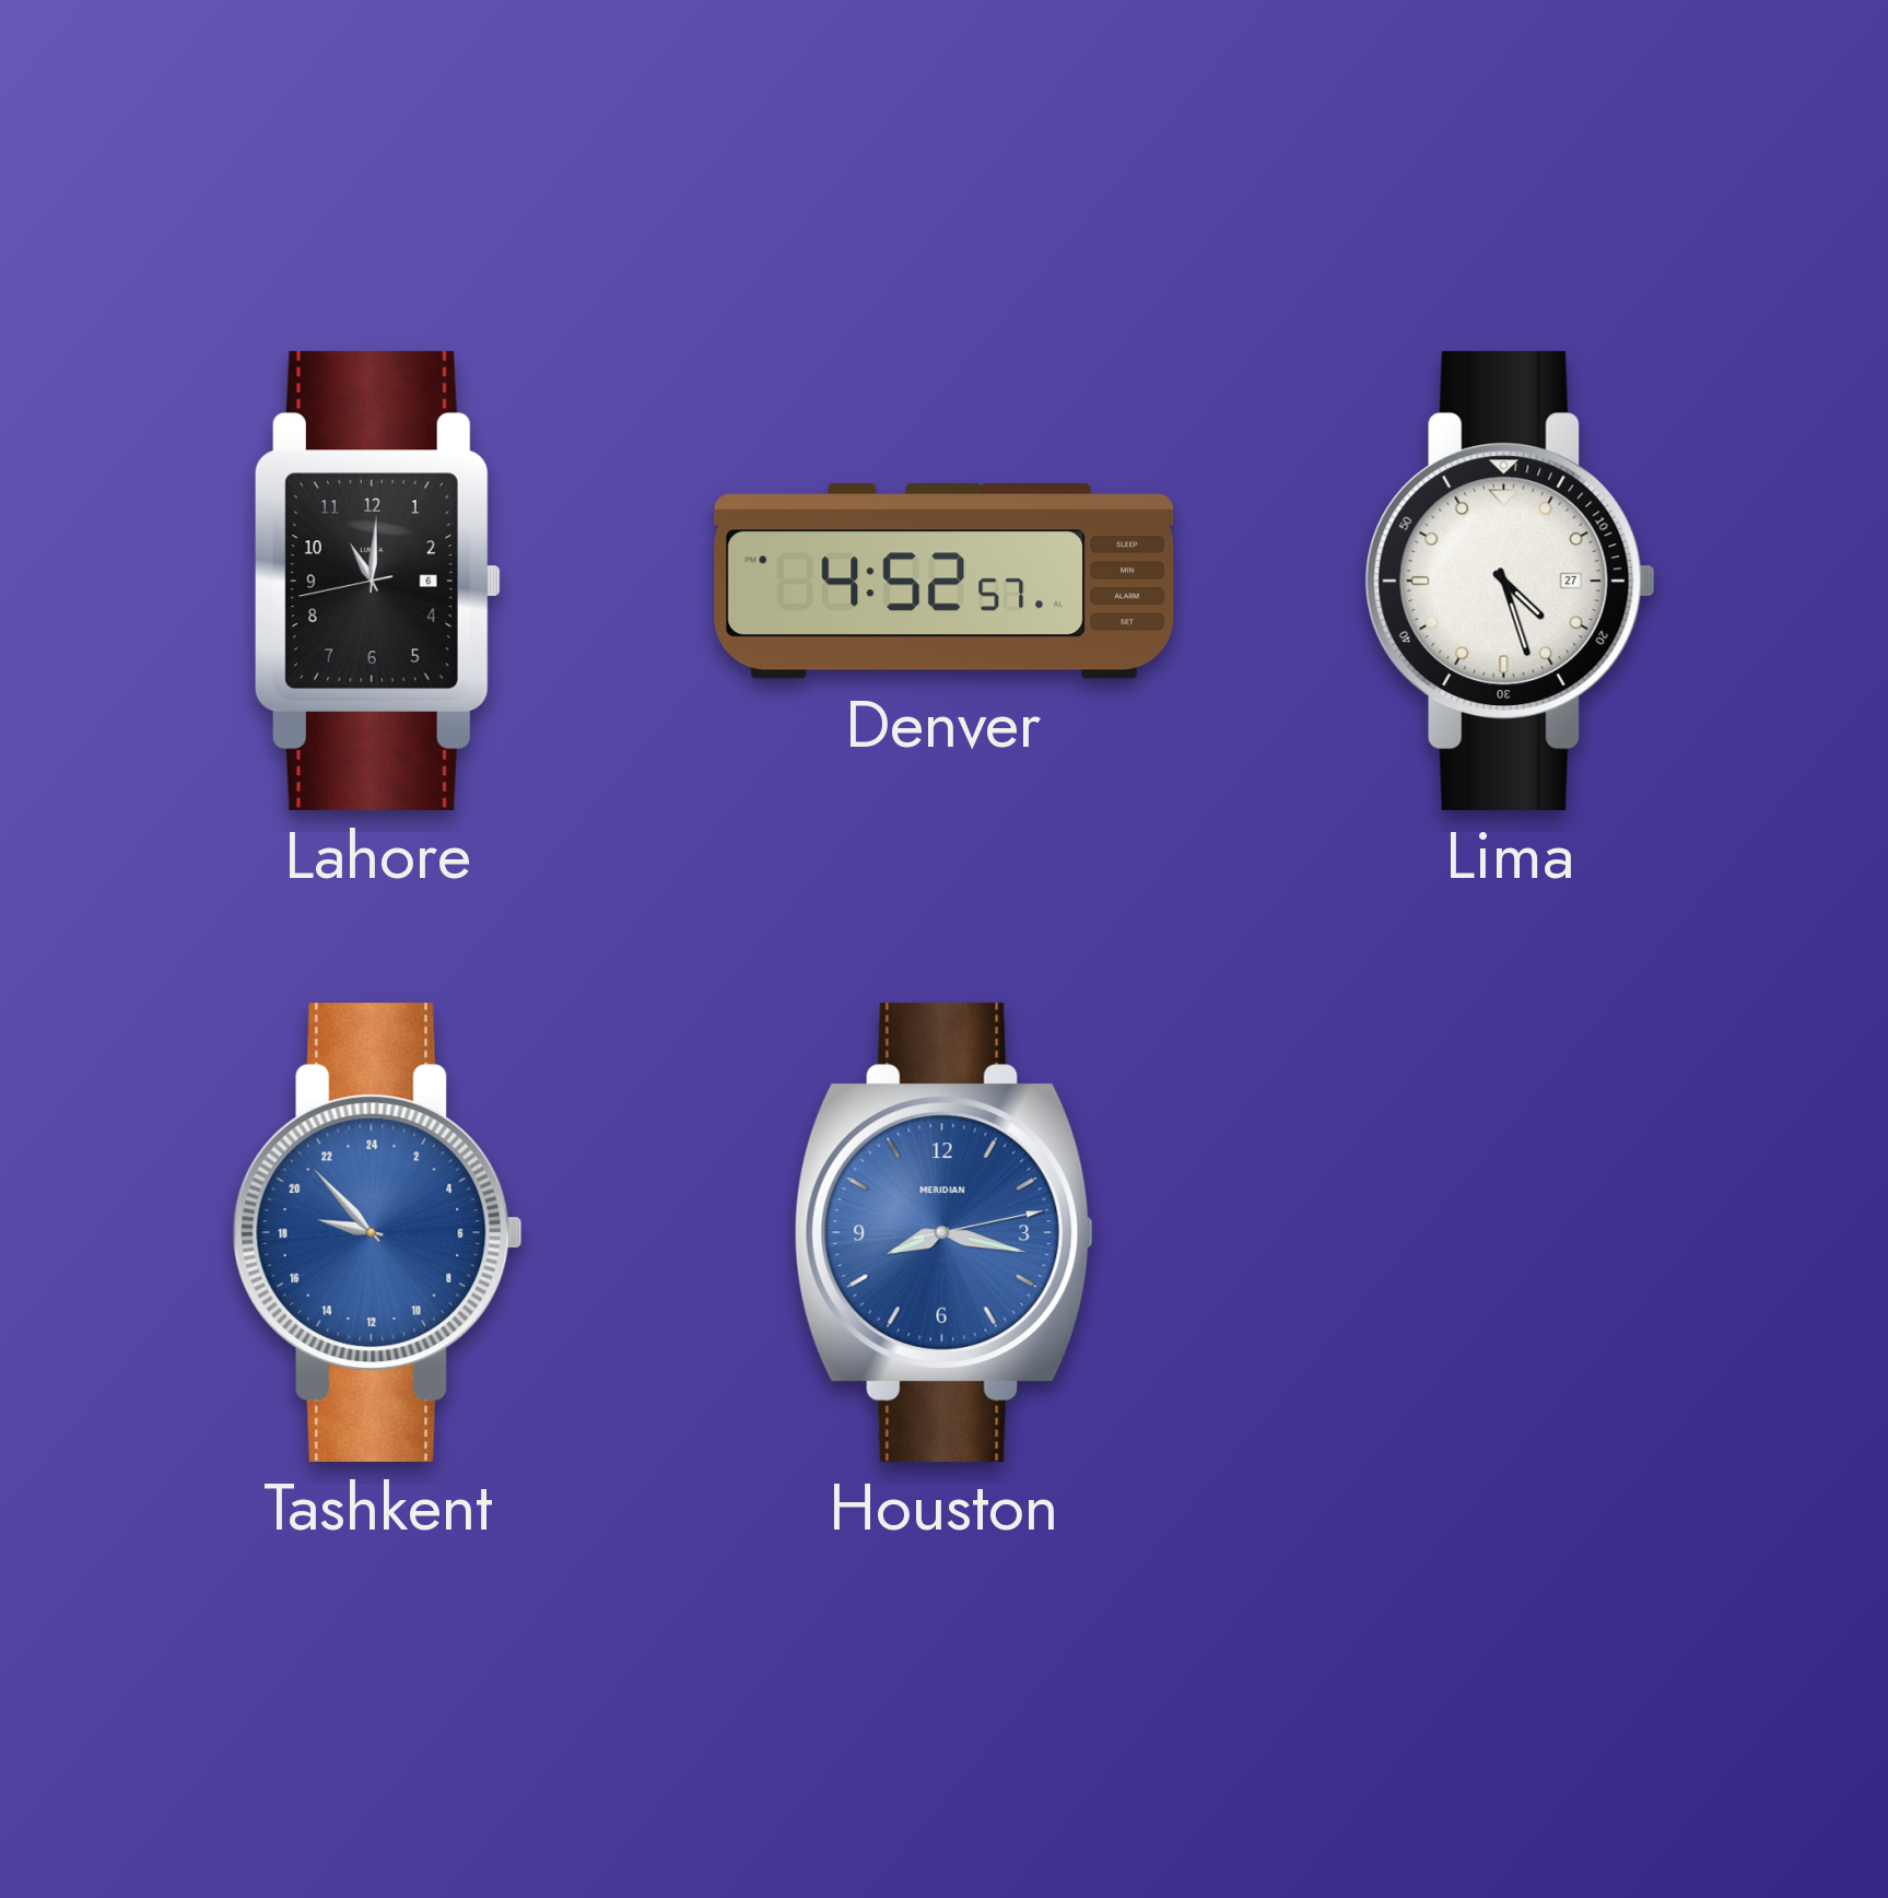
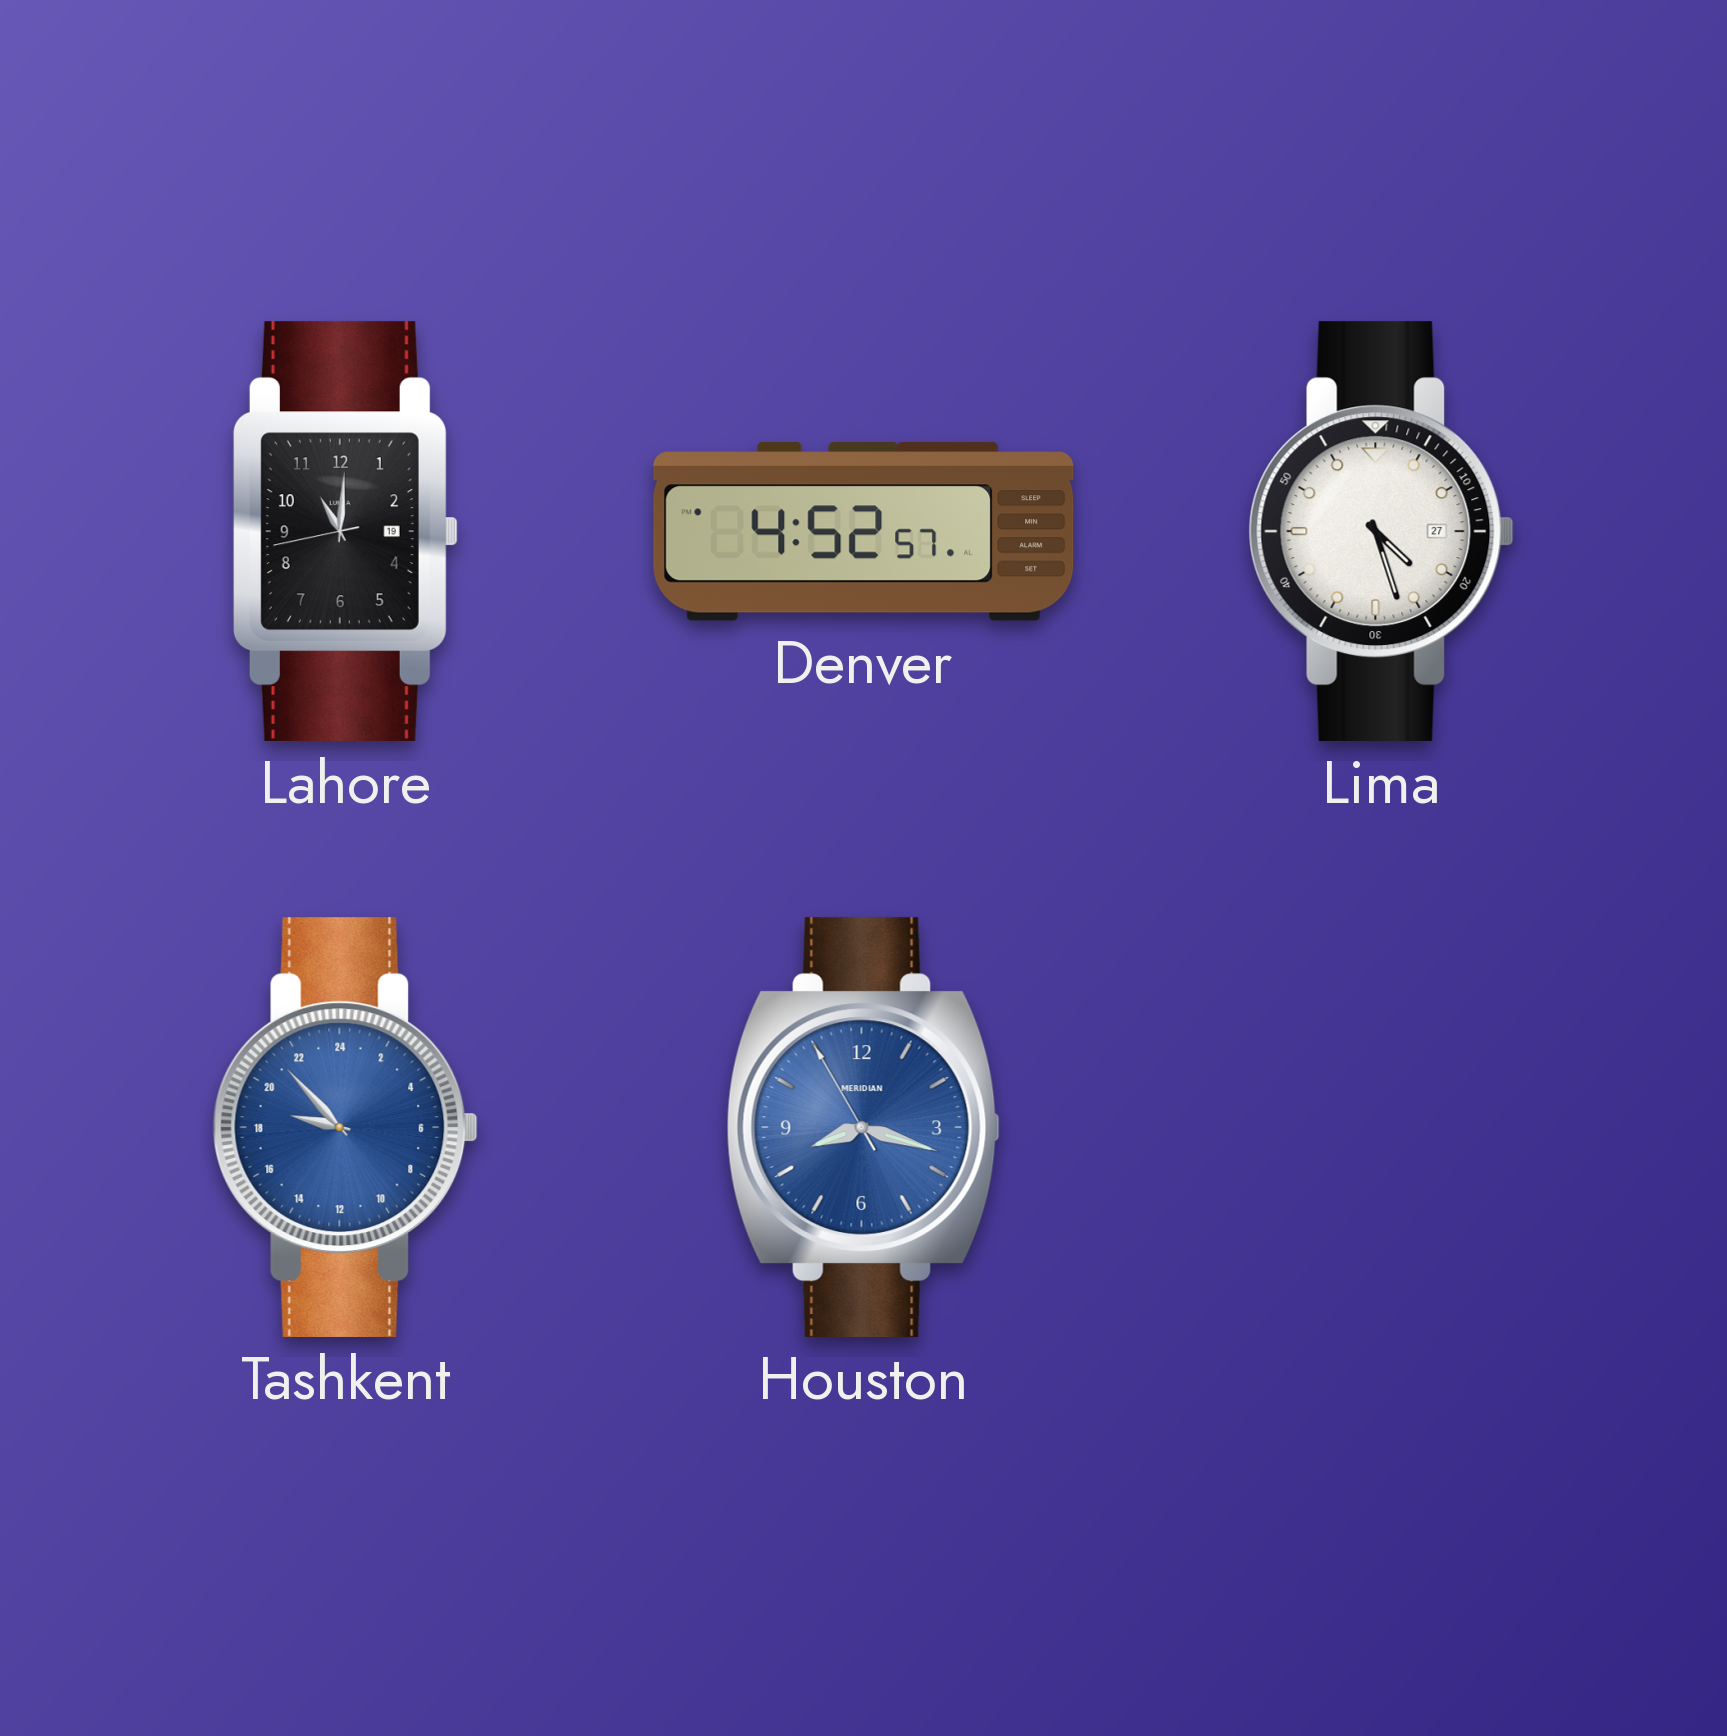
Lahore date: 6 -> 19
Houston: 8:17:13 -> 8:17:55
